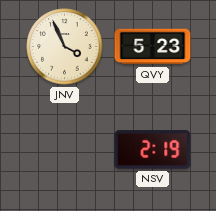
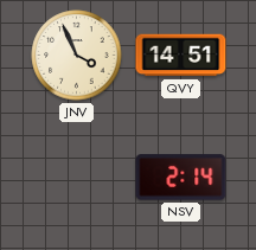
QVY: 5:23 -> 14:51
NSV: 2:19 -> 2:14
